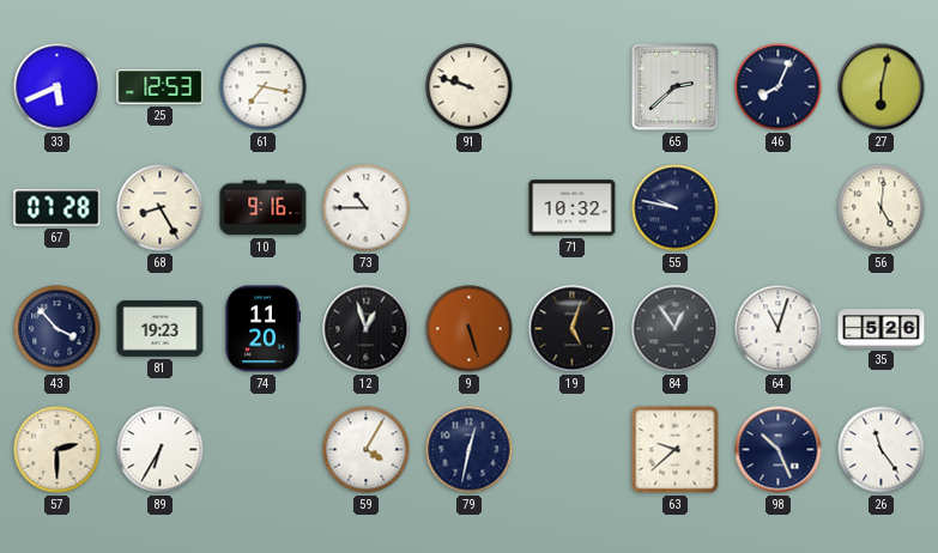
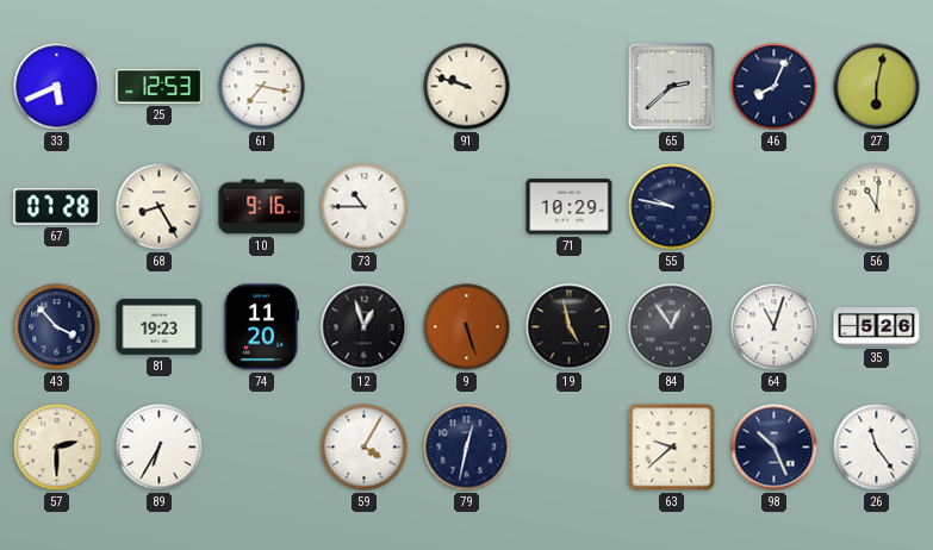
71: 10:32 -> 10:29
56: 5:01 -> 11:01
19: 5:03 -> 4:58
